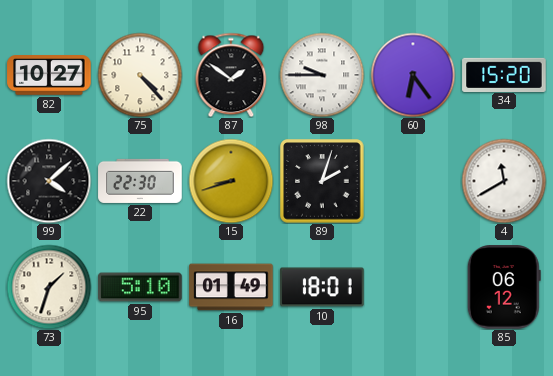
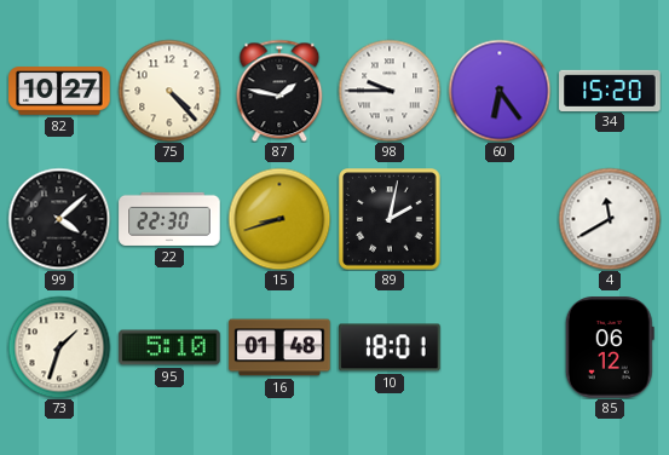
87: 1:51 -> 1:47
89: 2:03 -> 2:02
16: 01:49 -> 01:48
